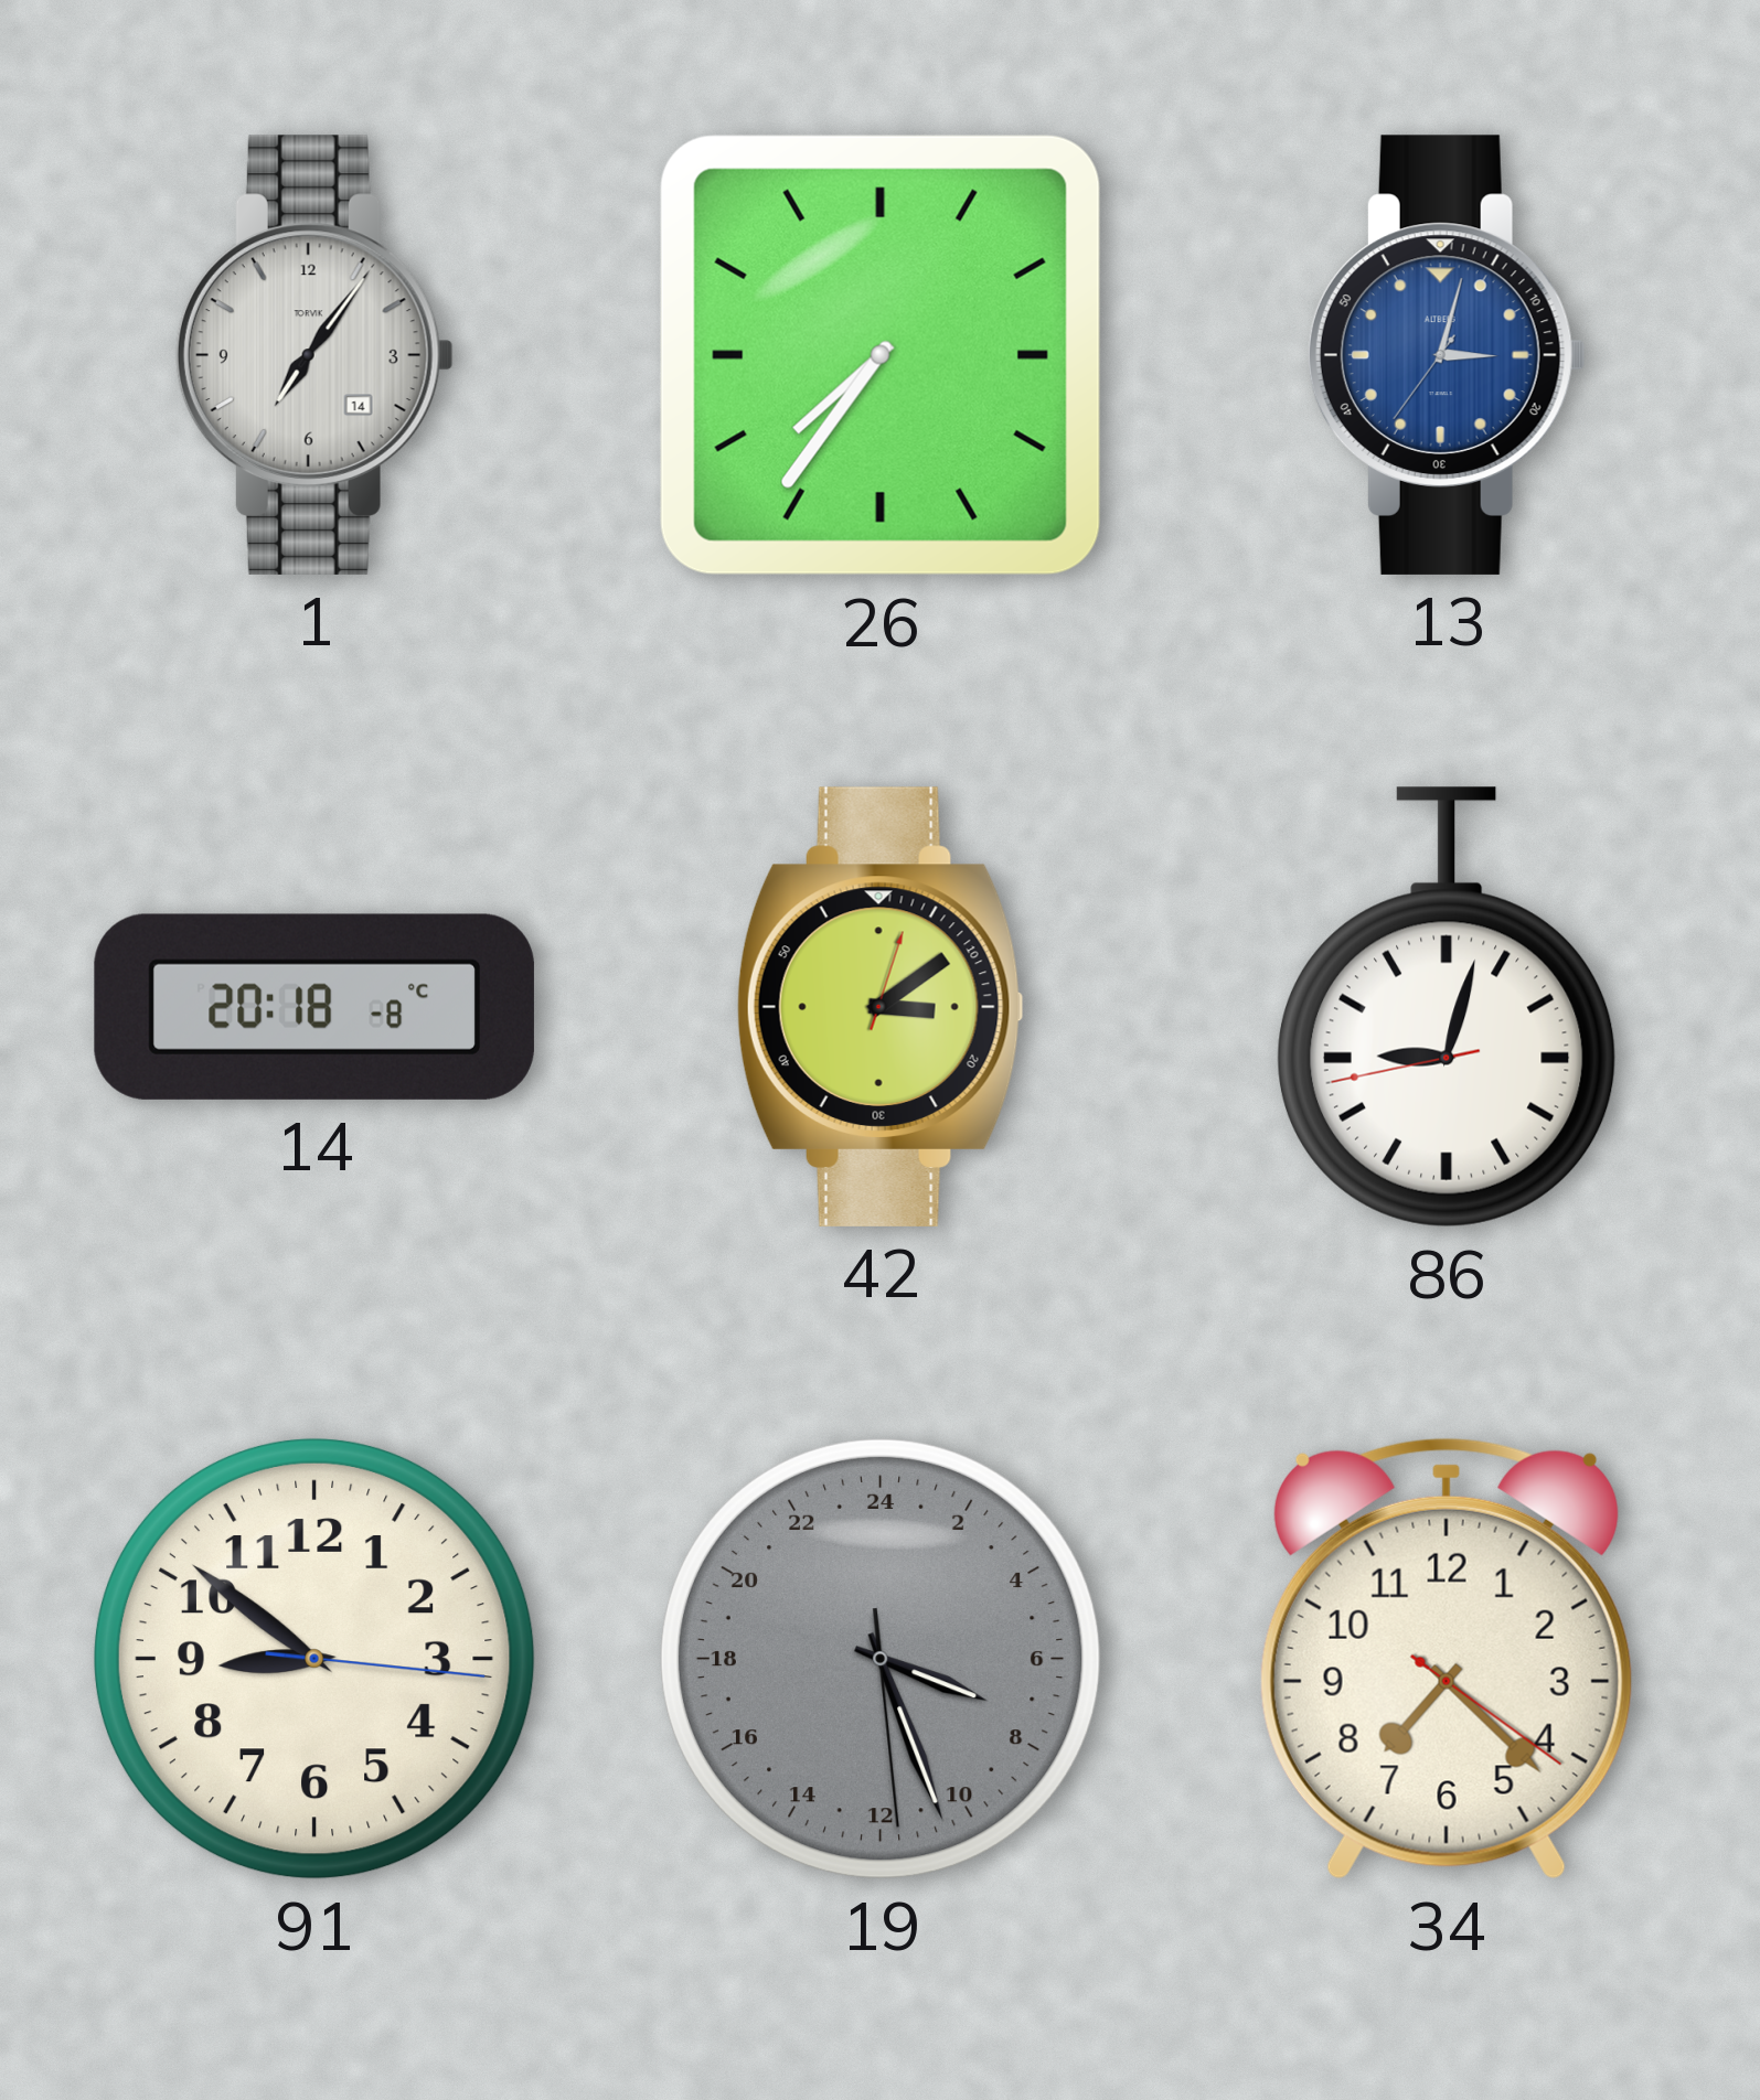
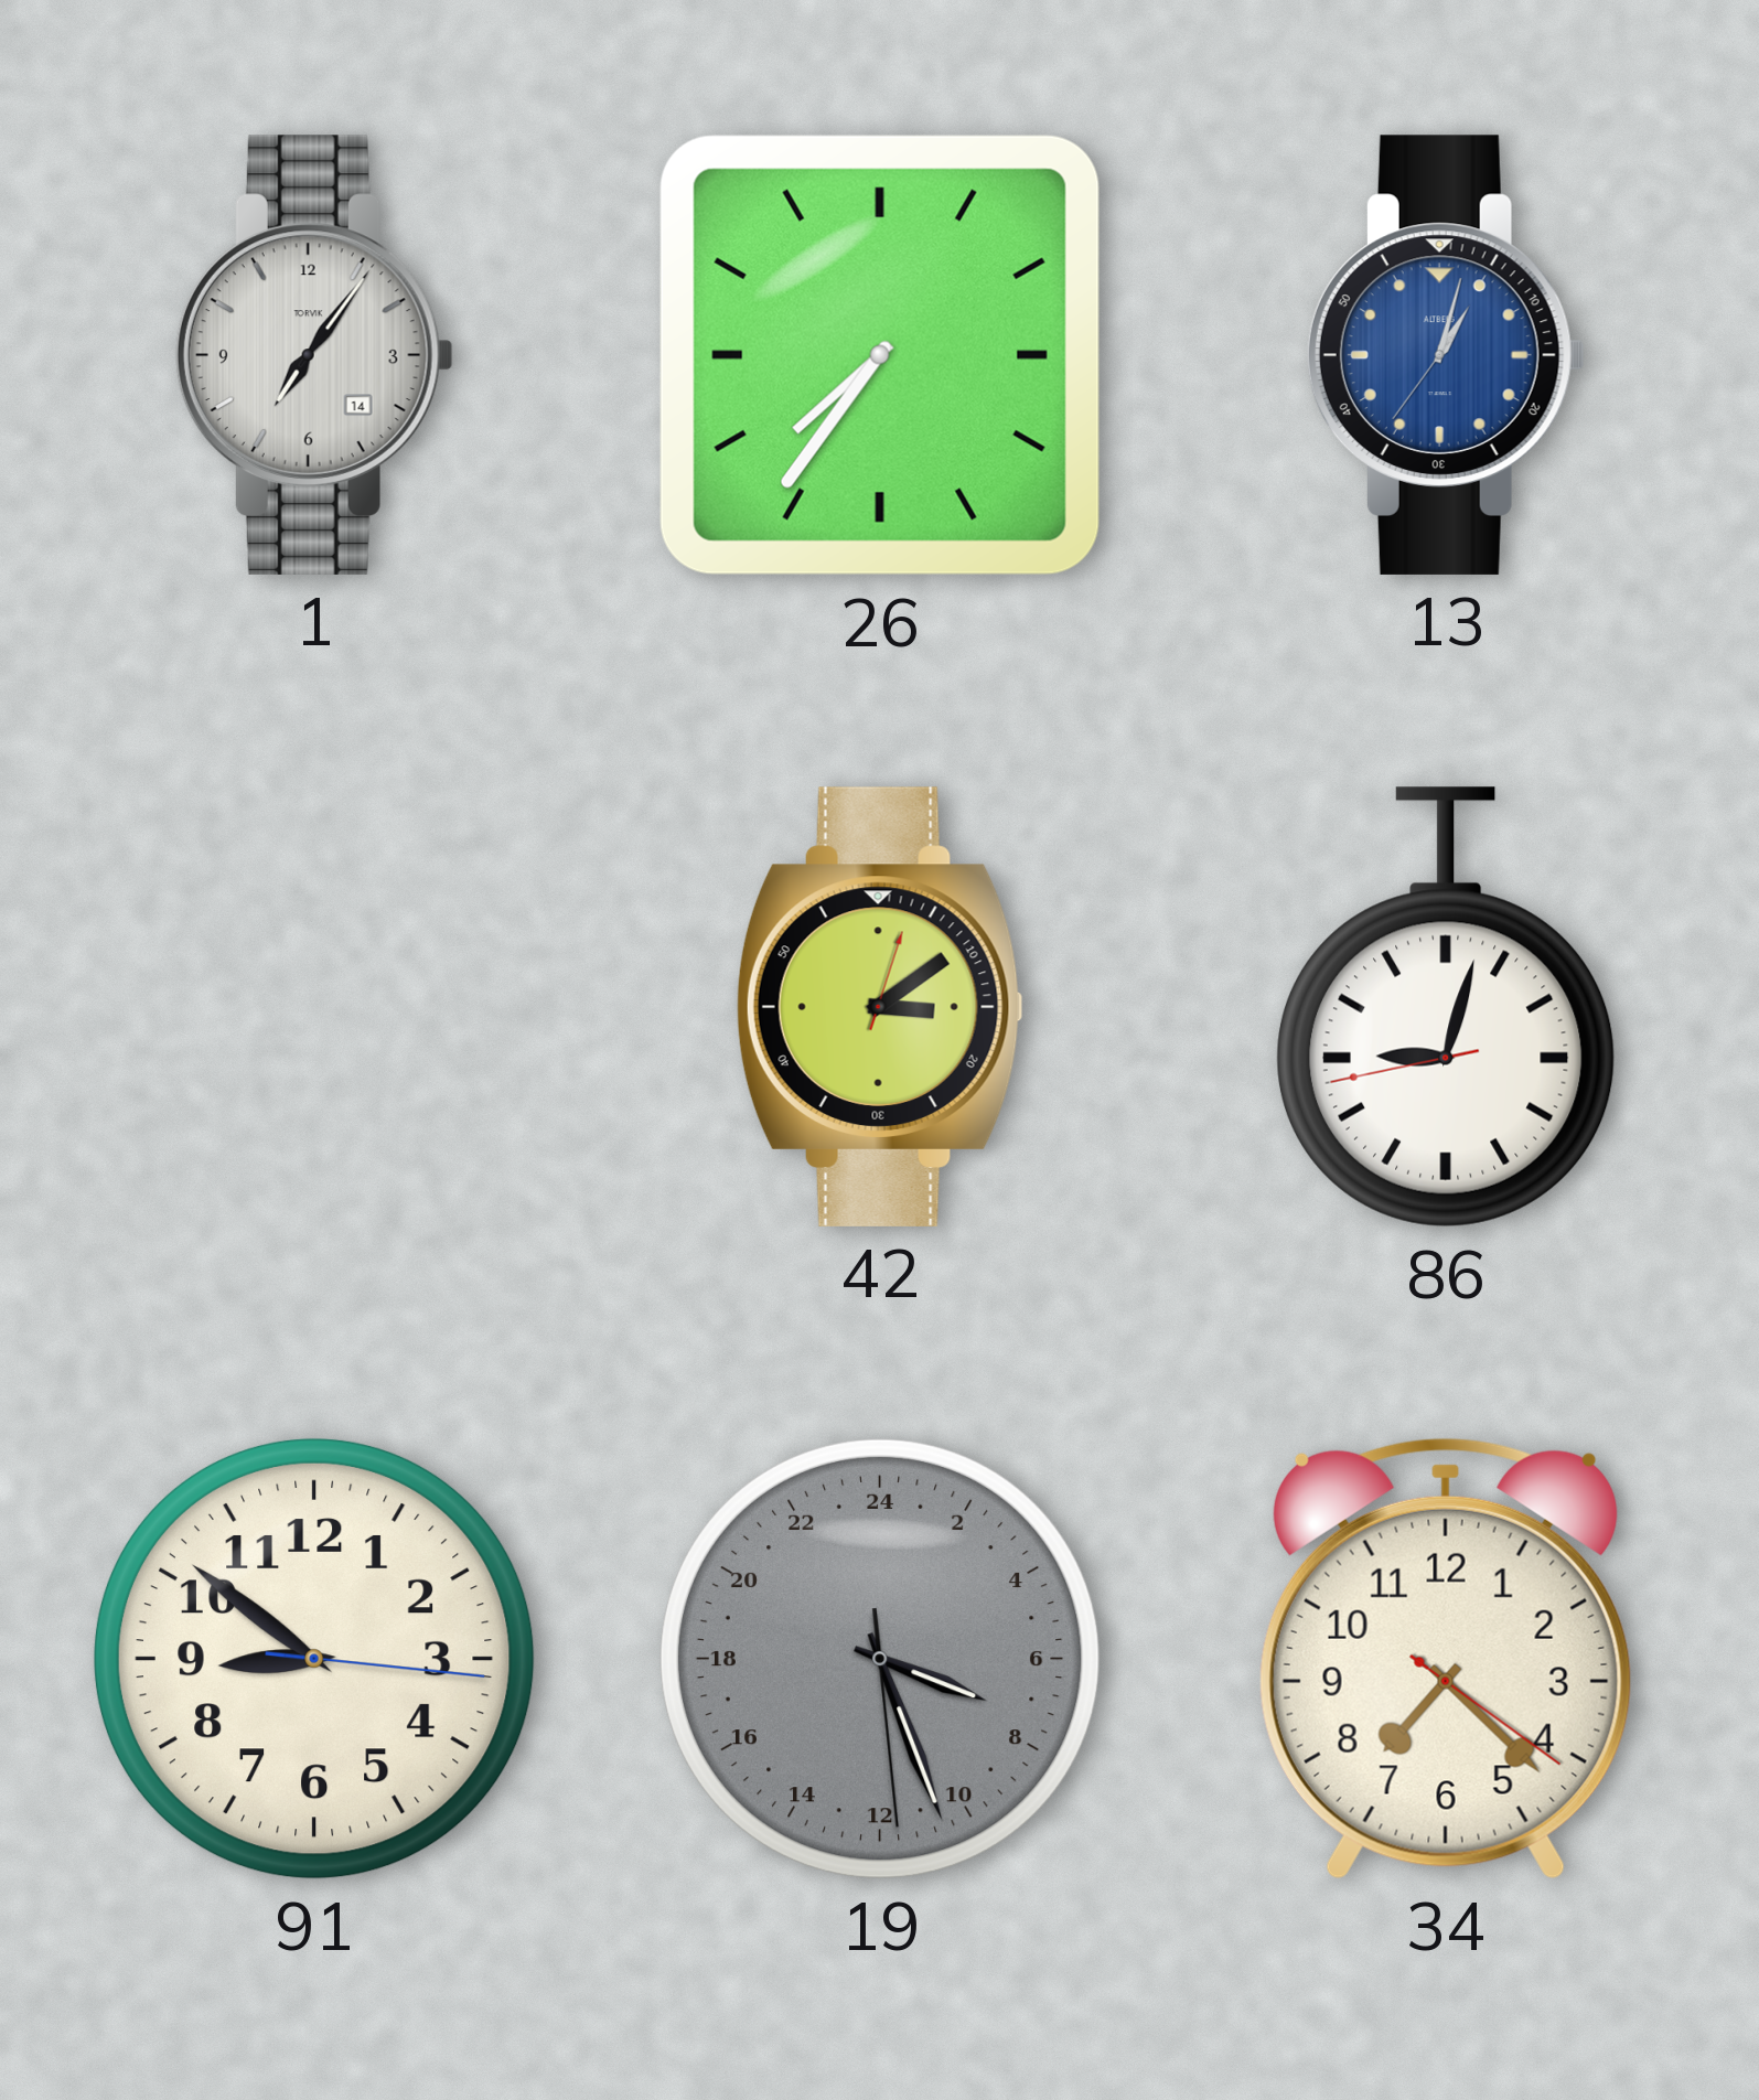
13: 3:02 -> 1:02
14: 20:18 -> none
